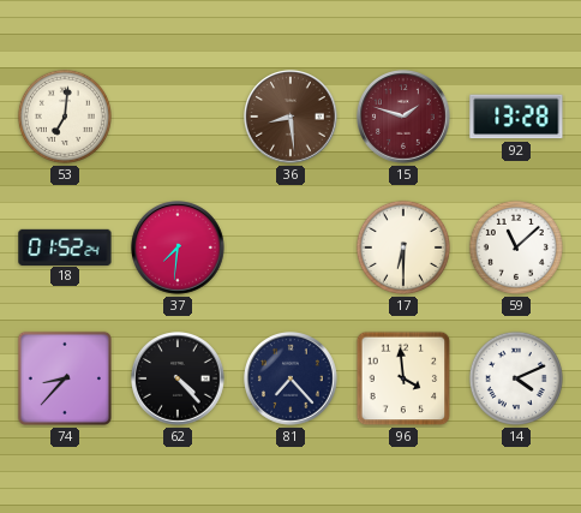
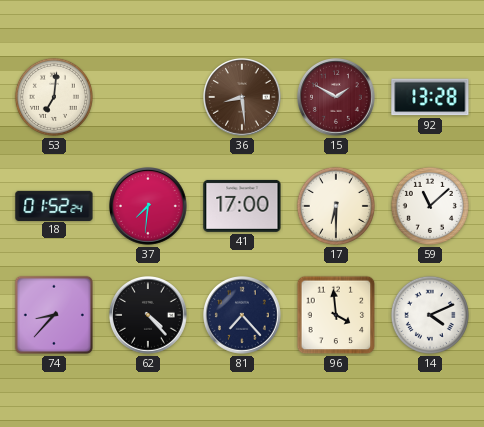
15: 1:48 -> 1:50
41: none -> 17:00
